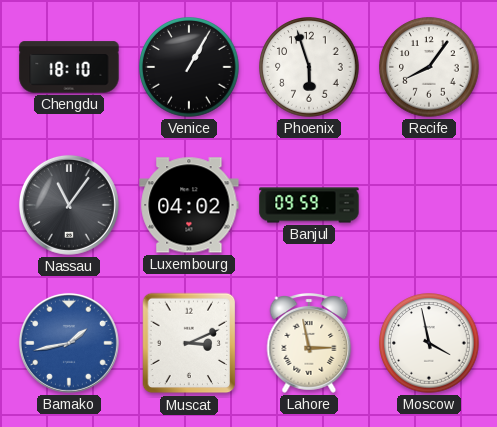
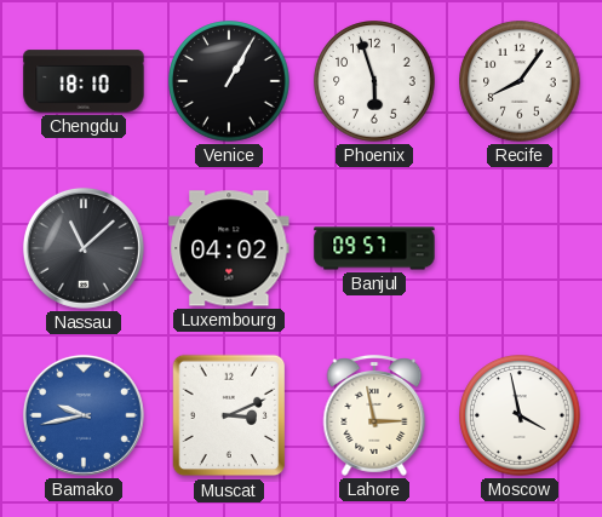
Nassau: 11:06 -> 11:08
Banjul: 09:59 -> 09:57
Bamako: 1:43 -> 9:43
